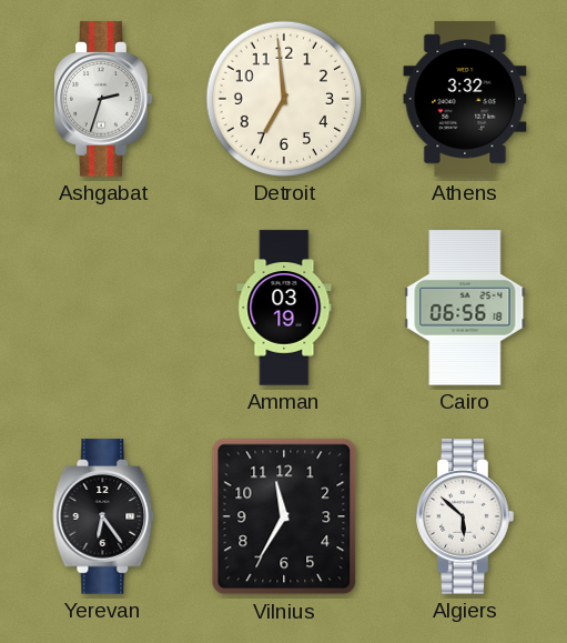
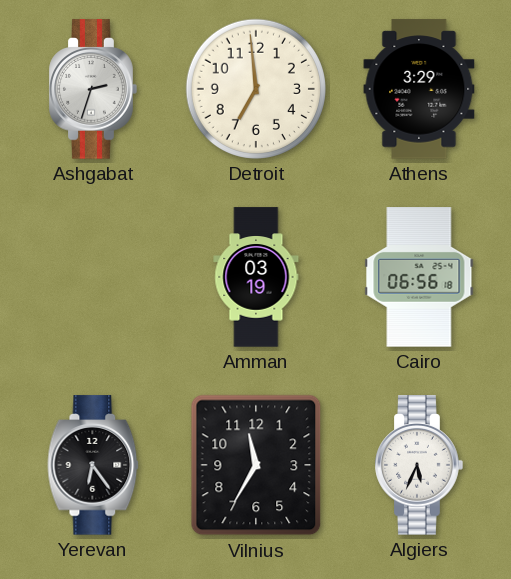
Athens: 3:32 -> 3:29
Algiers: 5:52 -> 5:34
